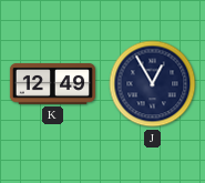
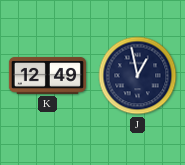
J: 12:55 -> 12:58
